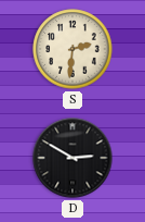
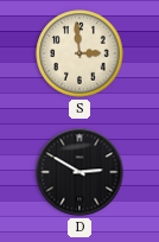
S: 2:31 -> 2:59
